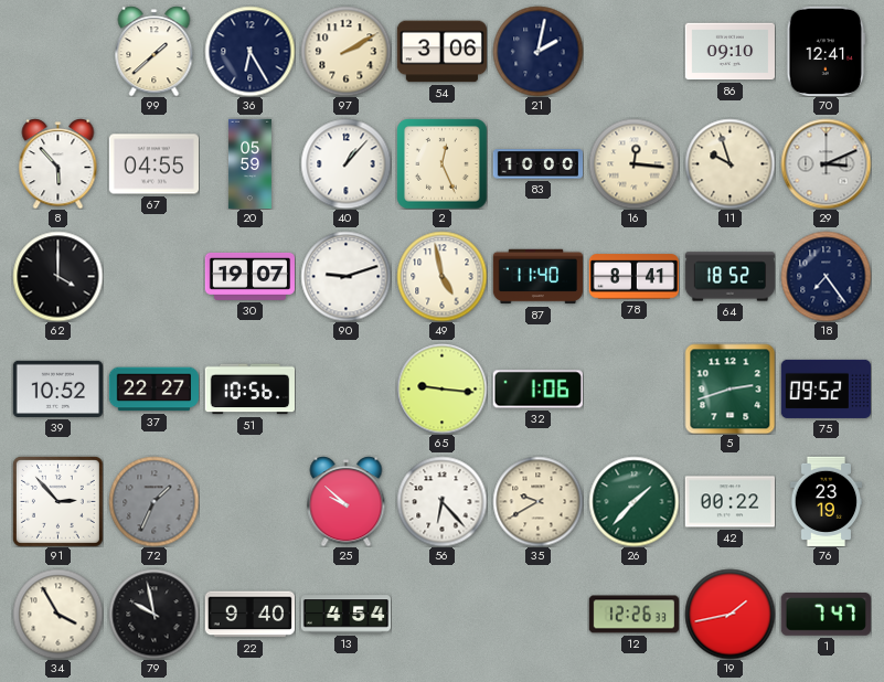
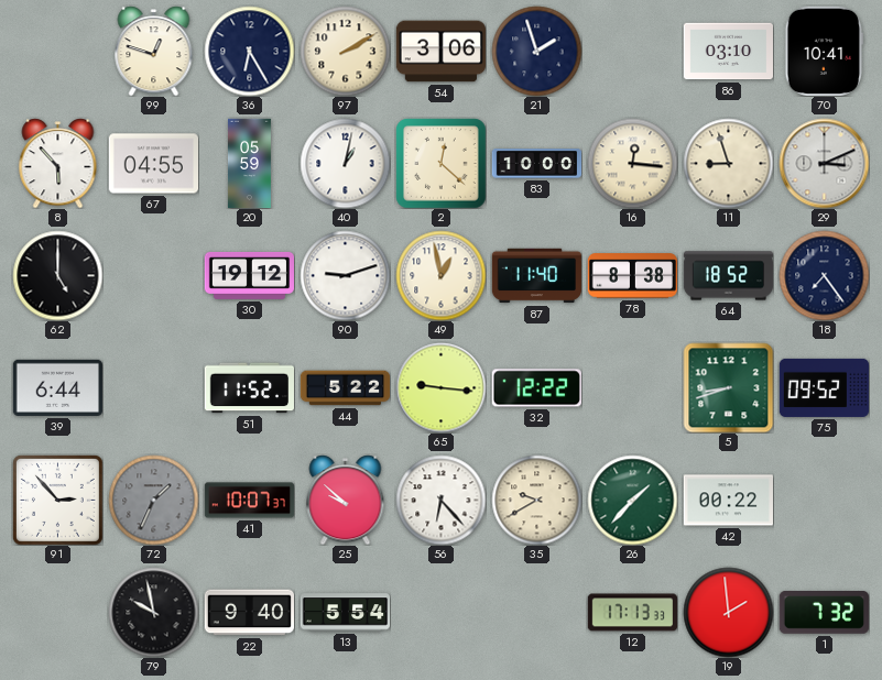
99: 1:38 -> 12:48
21: 2:02 -> 1:57
86: 09:10 -> 03:10
70: 12:41 -> 10:41
40: 1:07 -> 1:02
2: 12:26 -> 12:22
11: 9:57 -> 8:57
62: 4:00 -> 5:00
30: 19:07 -> 19:12
49: 4:58 -> 12:58
78: 8:41 -> 8:38
39: 10:52 -> 6:44
37: 22:27 -> none
51: 10:56 -> 11:52
44: none -> 5:22
32: 1:06 -> 12:22
5: 2:42 -> 8:42
41: none -> 10:07
76: 23:19 -> none
34: 3:55 -> none
13: 4:54 -> 5:54
12: 12:26 -> 17:13
19: 1:43 -> 1:59
1: 7:47 -> 7:32
